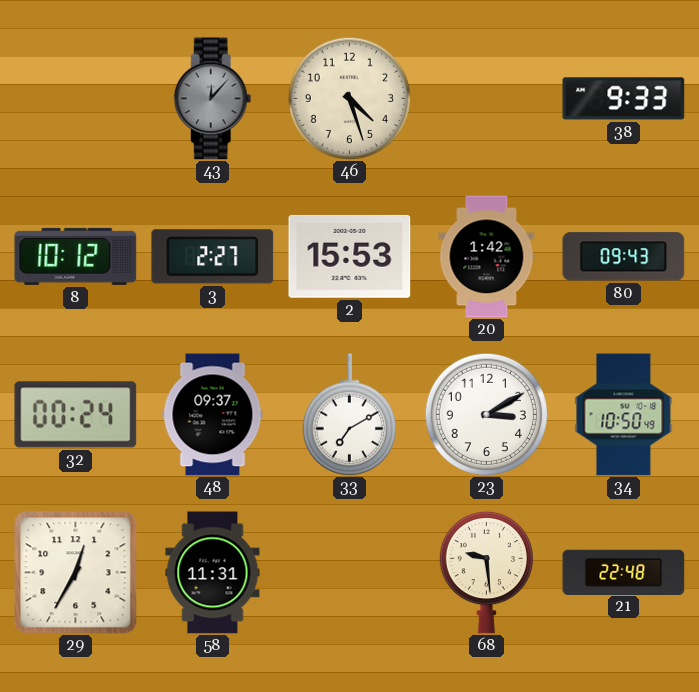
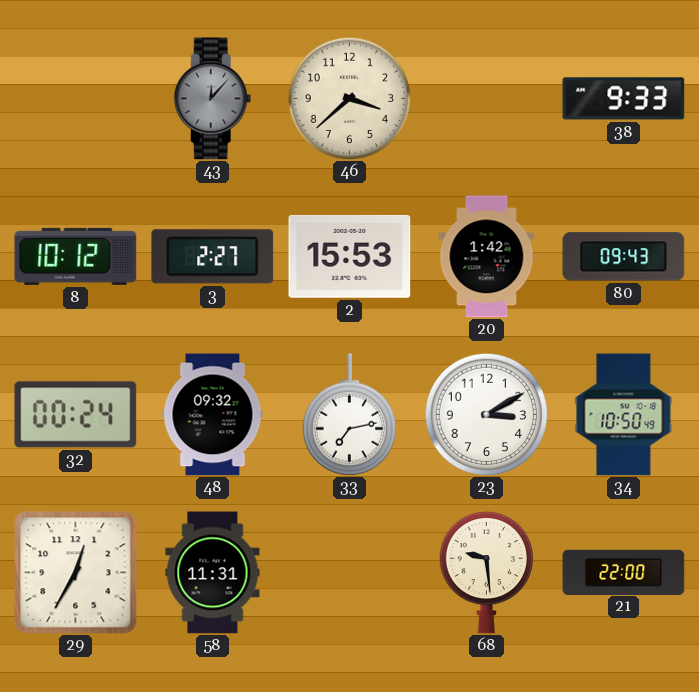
46: 4:27 -> 3:38
48: 09:37 -> 09:32
33: 7:10 -> 7:13
21: 22:48 -> 22:00
